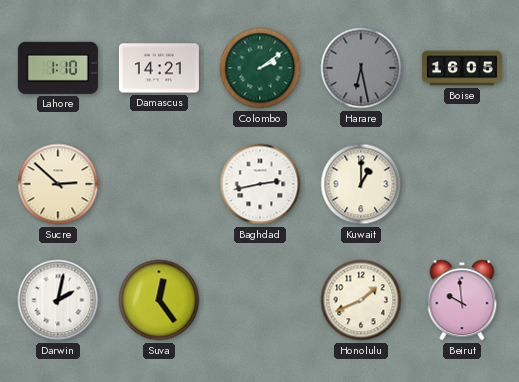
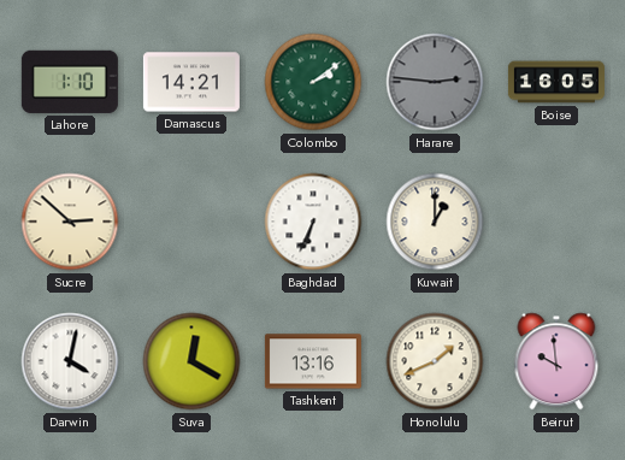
Harare: 6:28 -> 2:46
Baghdad: 2:43 -> 6:34
Darwin: 2:02 -> 4:02
Suva: 12:24 -> 12:20
Tashkent: none -> 13:16
